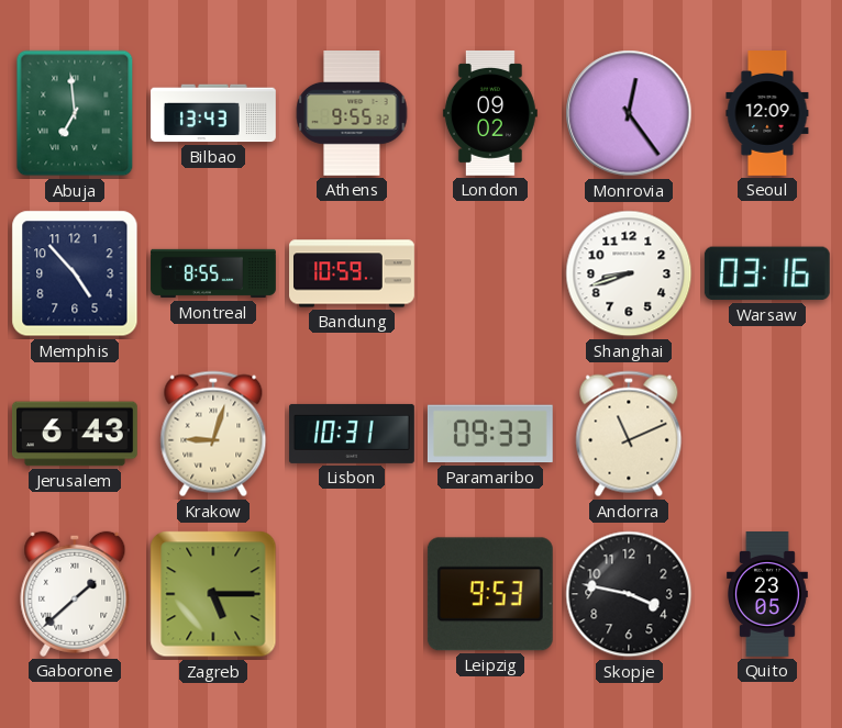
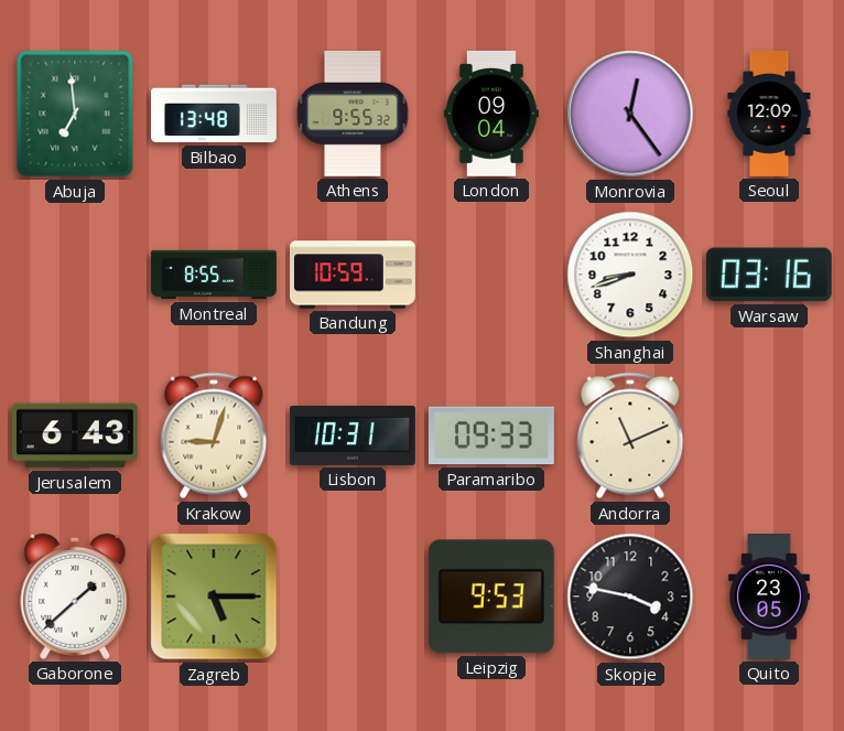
Bilbao: 13:43 -> 13:48
London: 09:02 -> 09:04
Memphis: 4:53 -> none
